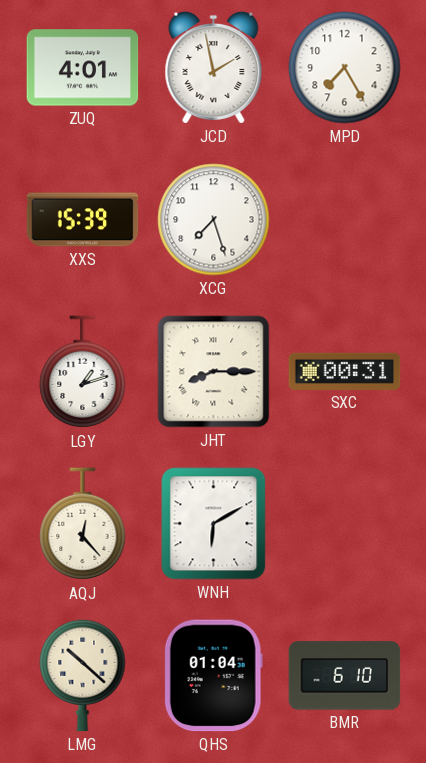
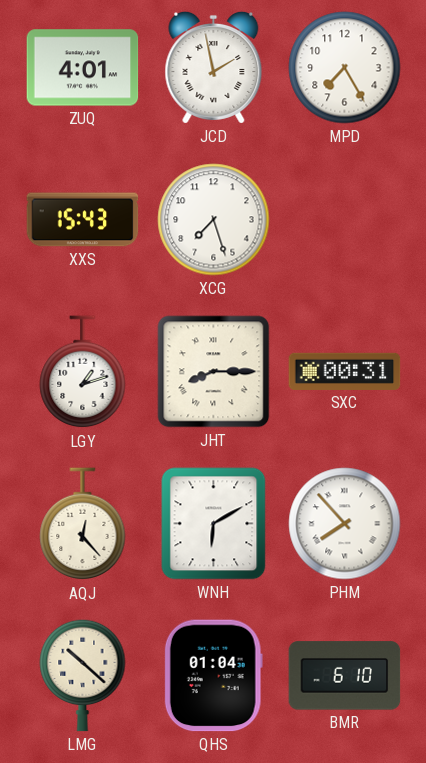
XXS: 15:39 -> 15:43
PHM: none -> 7:53
